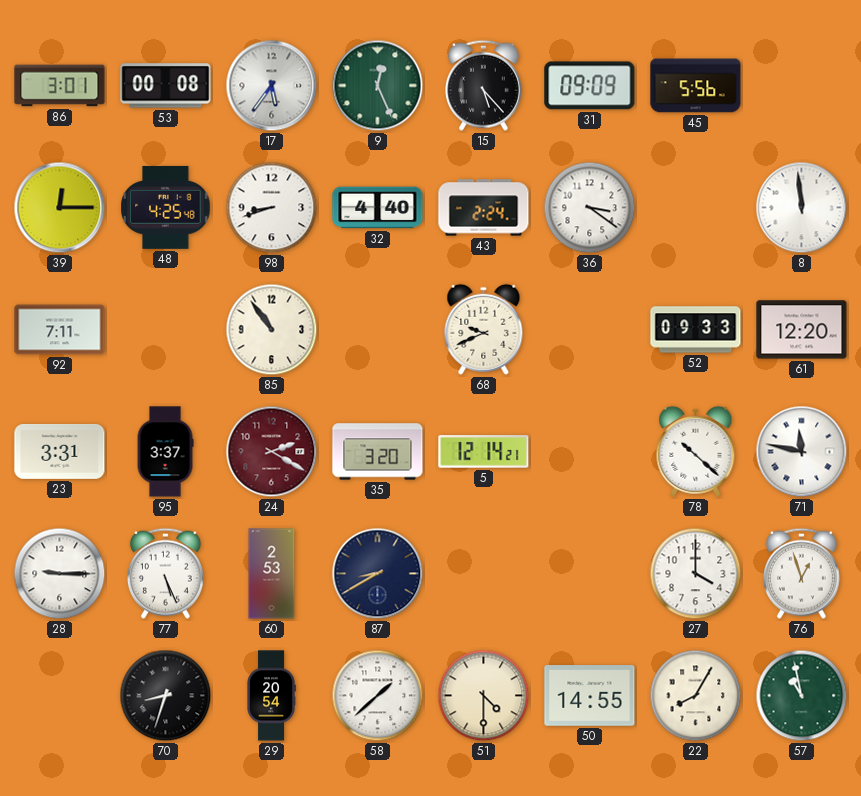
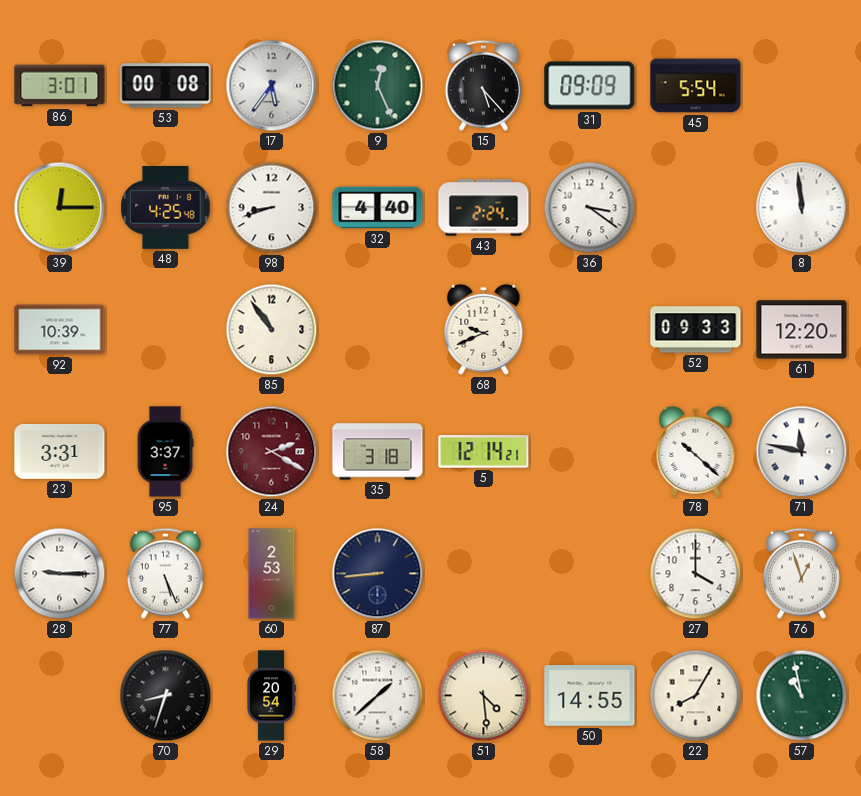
45: 5:56 -> 5:54
92: 7:11 -> 10:39
35: 3:20 -> 3:18
87: 8:40 -> 8:44
51: 4:30 -> 4:29
